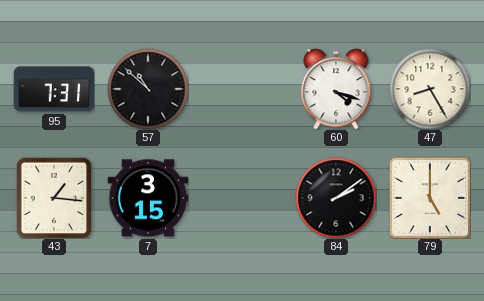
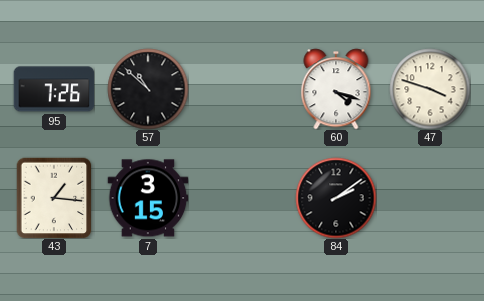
95: 7:31 -> 7:26
47: 8:25 -> 3:48
79: 5:00 -> none
